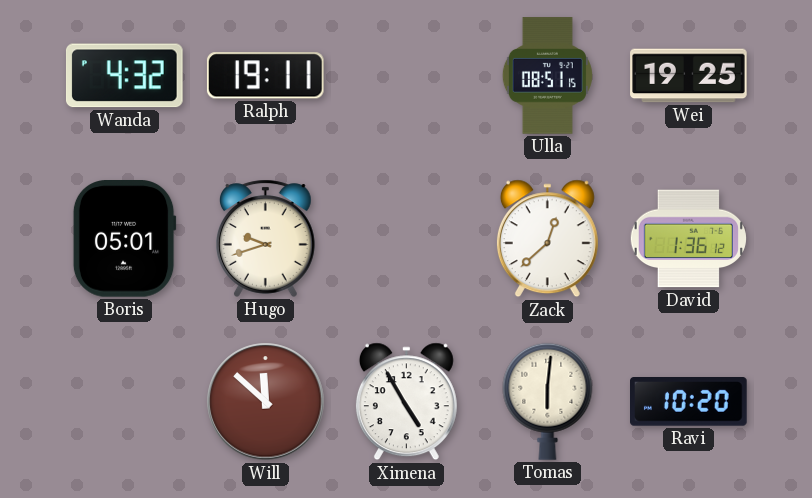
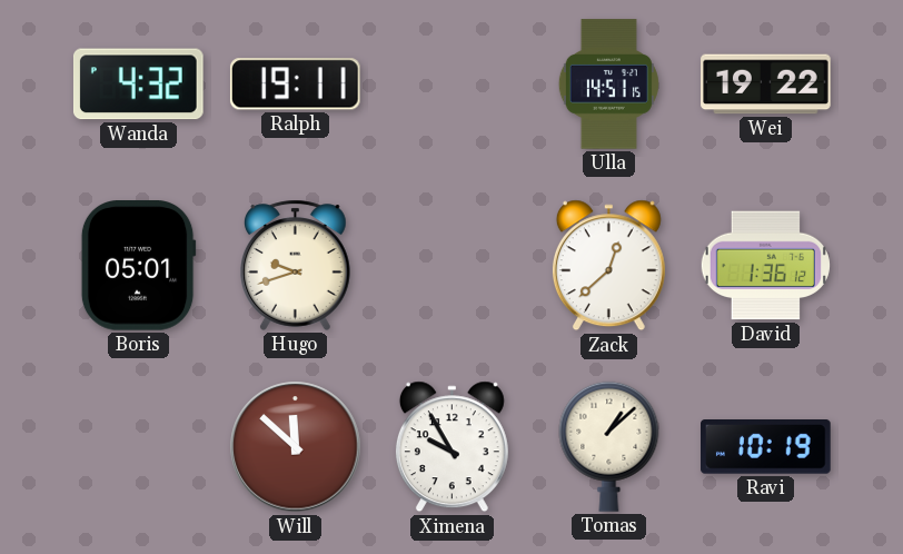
Ulla: 08:51 -> 14:51
Wei: 19:25 -> 19:22
Ximena: 4:55 -> 9:55
Tomas: 6:01 -> 1:08
Ravi: 10:20 -> 10:19
